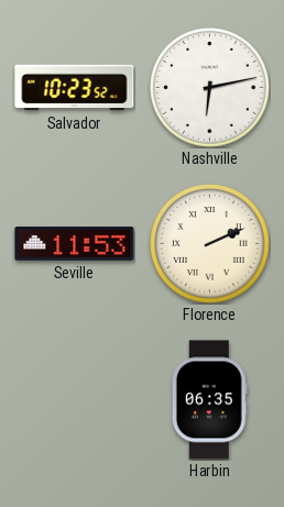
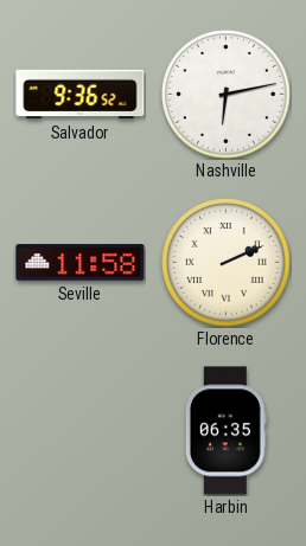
Salvador: 10:23 -> 9:36
Seville: 11:53 -> 11:58
